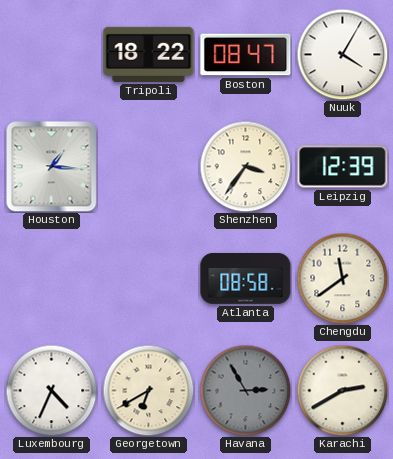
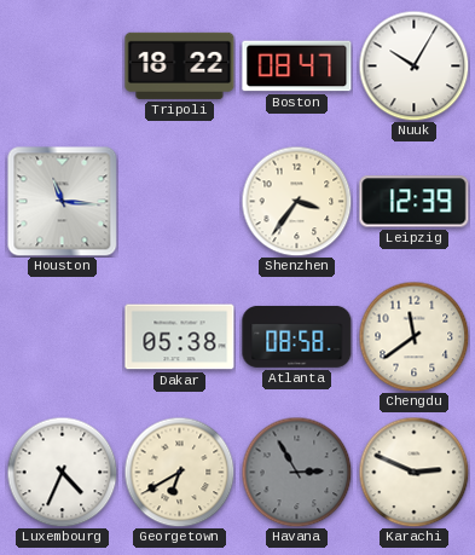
Nuuk: 4:05 -> 10:05
Houston: 1:16 -> 11:16
Dakar: none -> 05:38
Karachi: 2:40 -> 2:49
